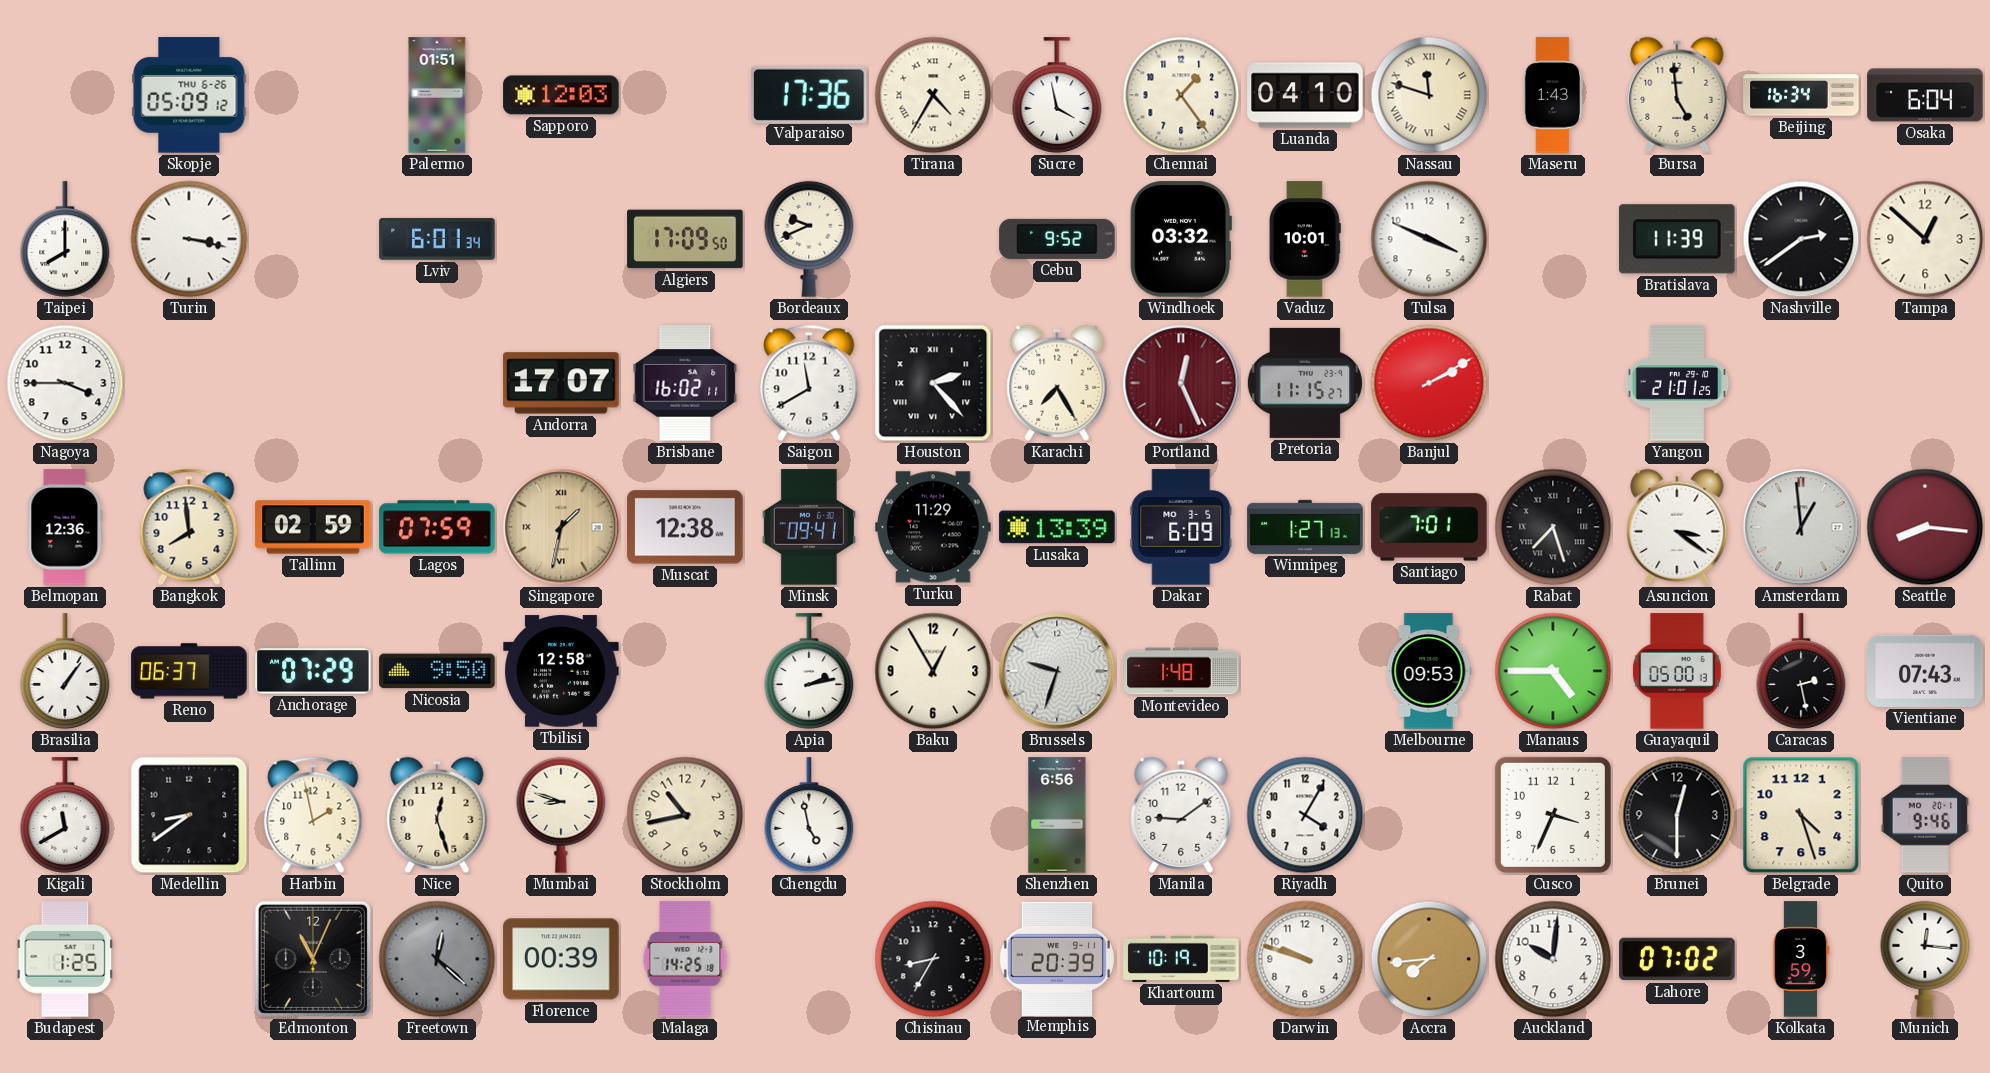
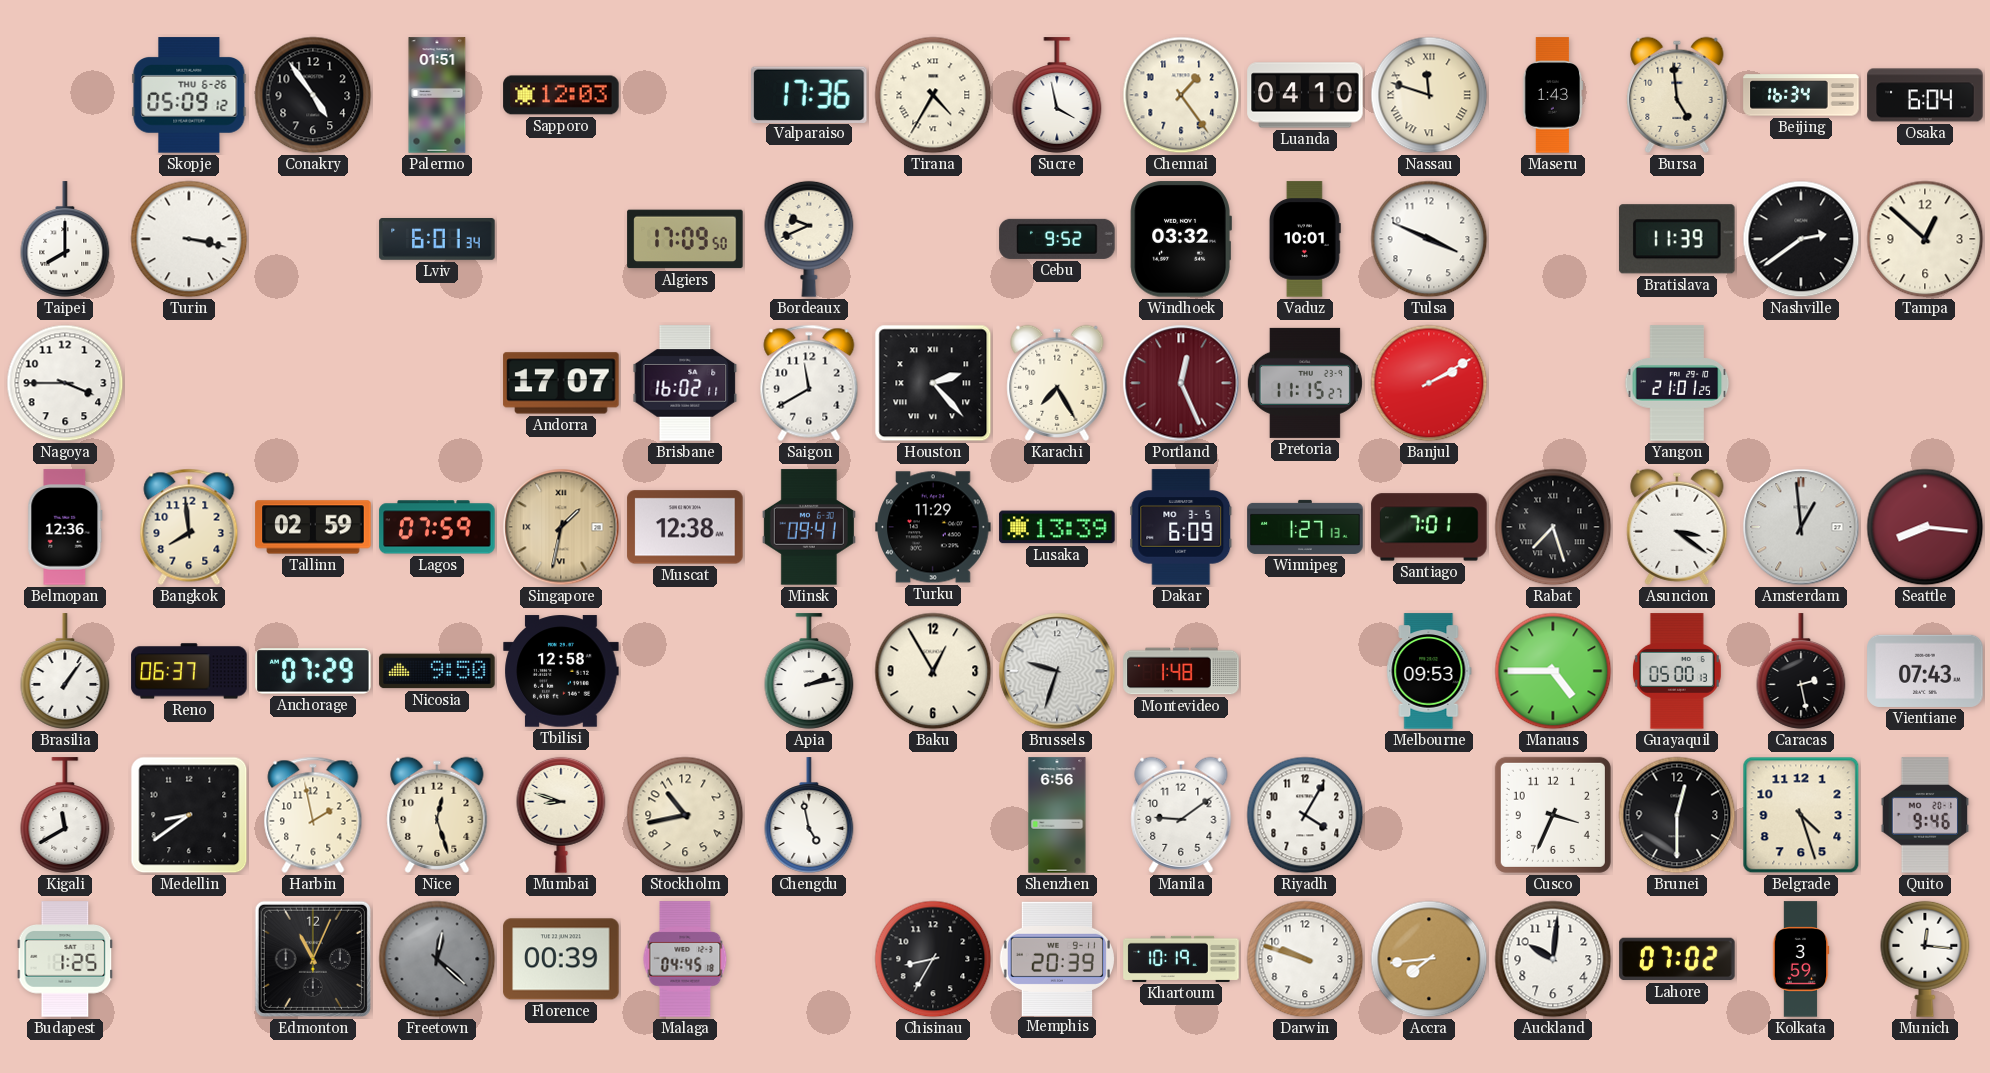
Conakry: none -> 4:54
Malaga: 14:25 -> 04:45
